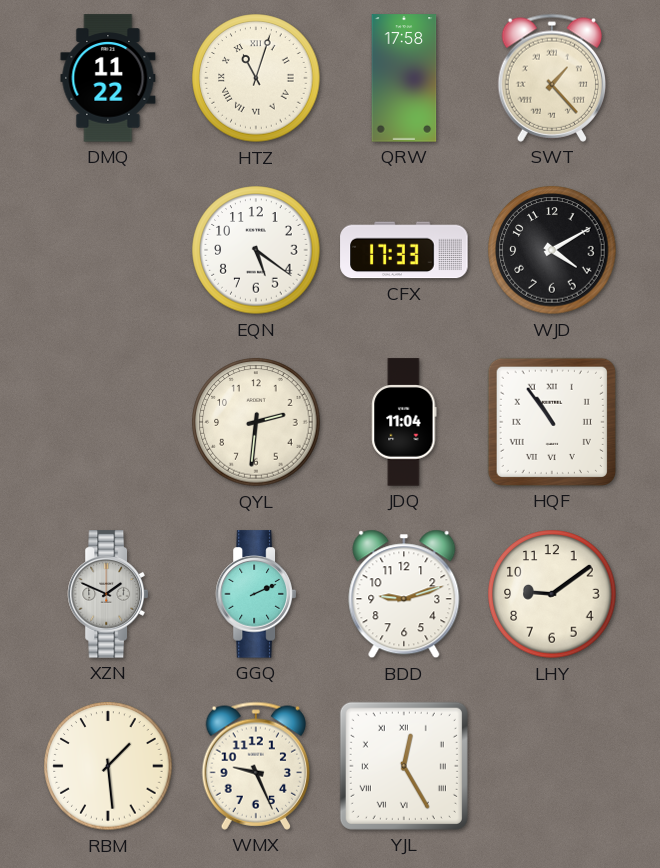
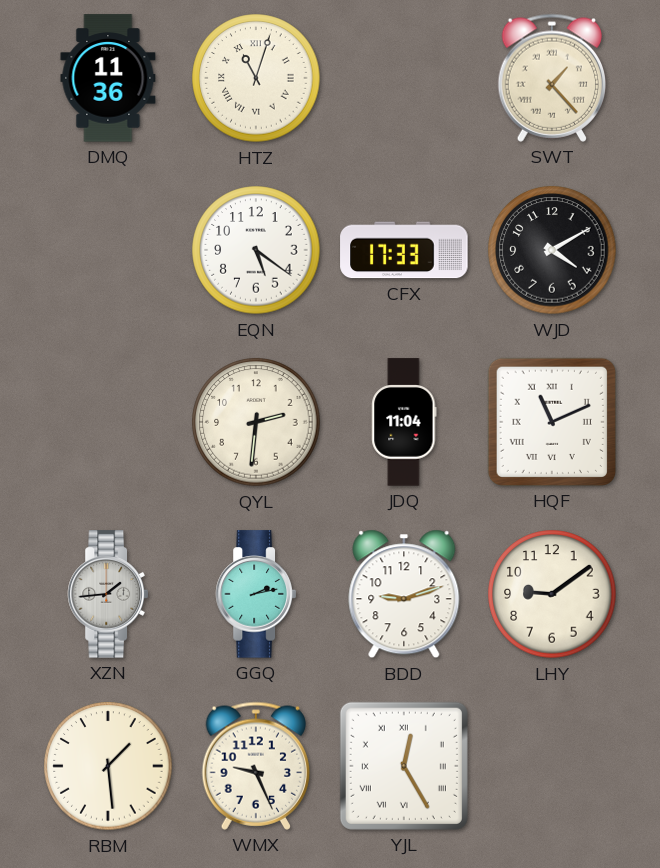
DMQ: 11:22 -> 11:36
QRW: 17:58 -> none
HQF: 10:54 -> 11:11
XZN: 1:49 -> 1:44
GGQ: 2:11 -> 2:13
